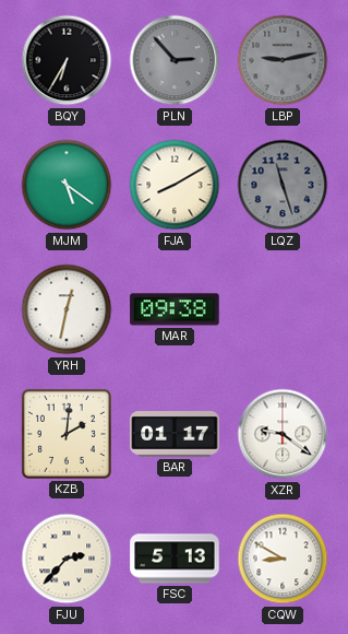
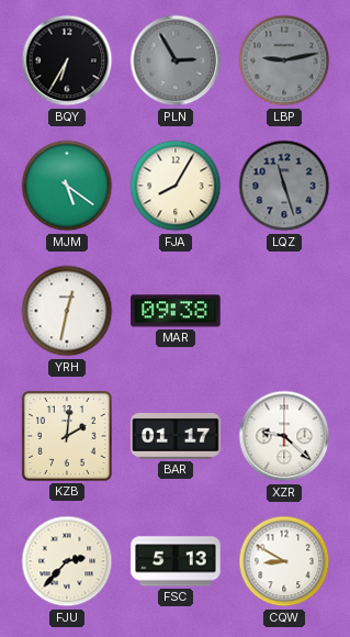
PLN: 2:53 -> 2:55
FJA: 8:10 -> 8:05
XZR: 9:21 -> 9:22
